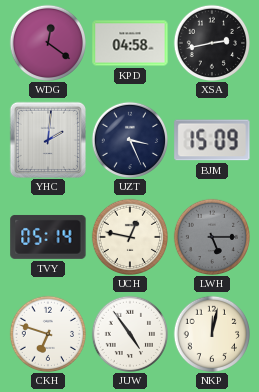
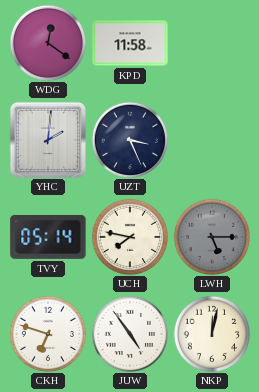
KPD: 04:58 -> 11:58
XSA: 2:43 -> none
BJM: 15:09 -> none
UCH: 12:47 -> 7:47
